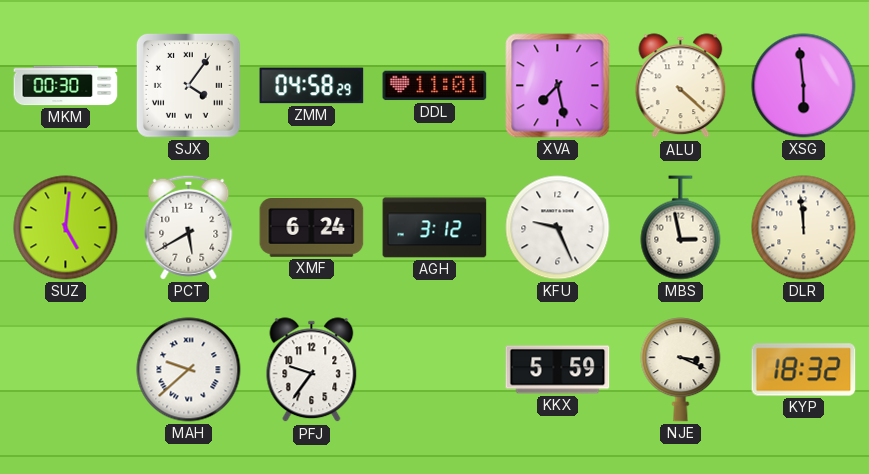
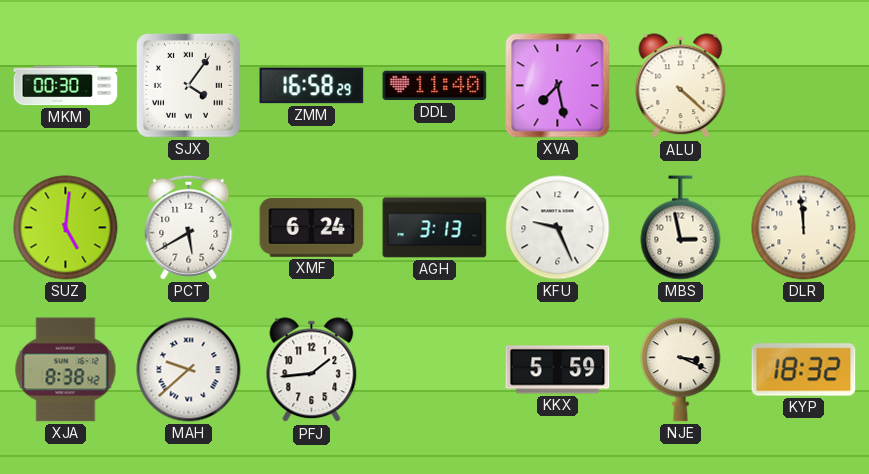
ZMM: 04:58 -> 16:58
DDL: 11:01 -> 11:40
XSG: 5:59 -> none
AGH: 3:12 -> 3:13
XJA: none -> 8:38
PFJ: 9:36 -> 1:44
